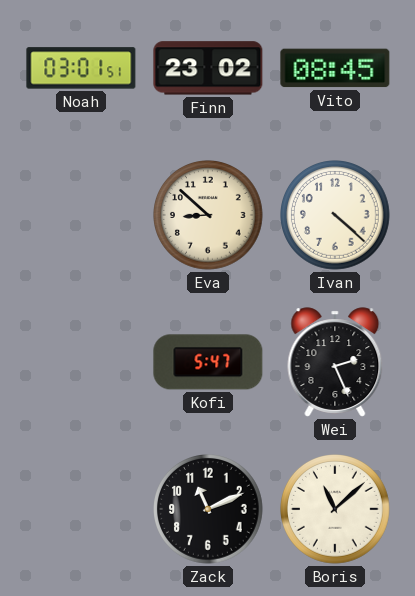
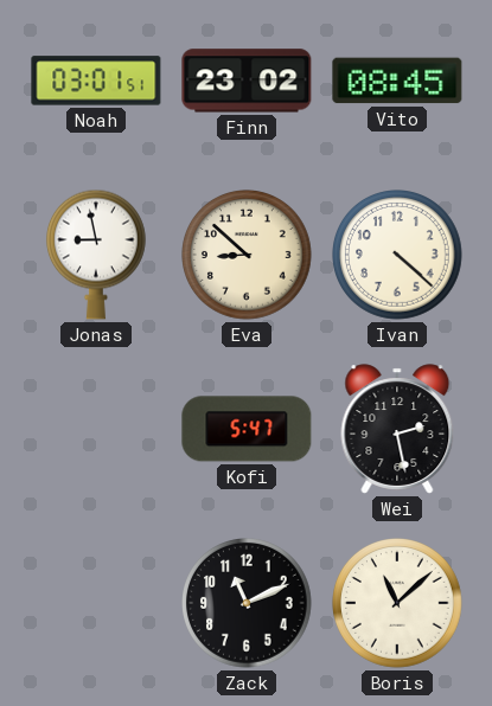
Jonas: none -> 8:58
Wei: 2:26 -> 2:28
